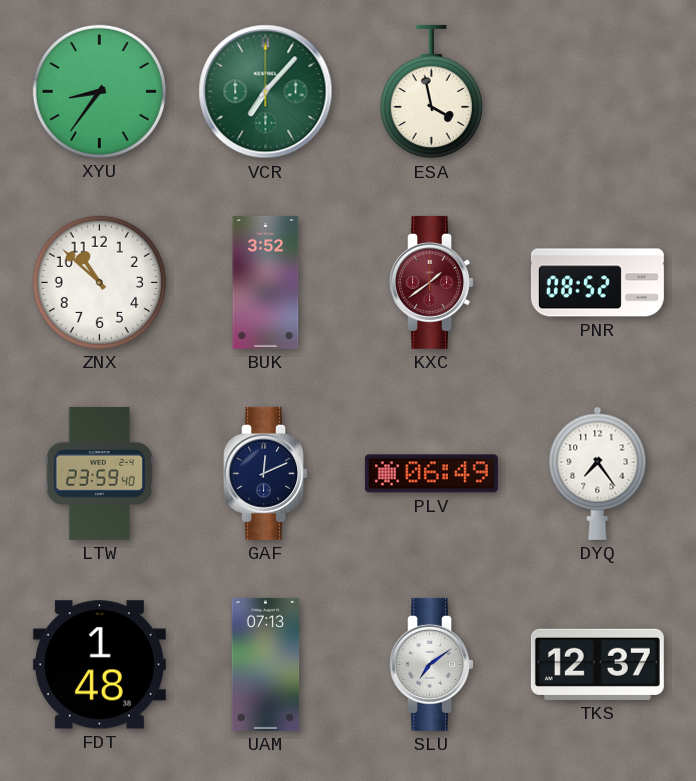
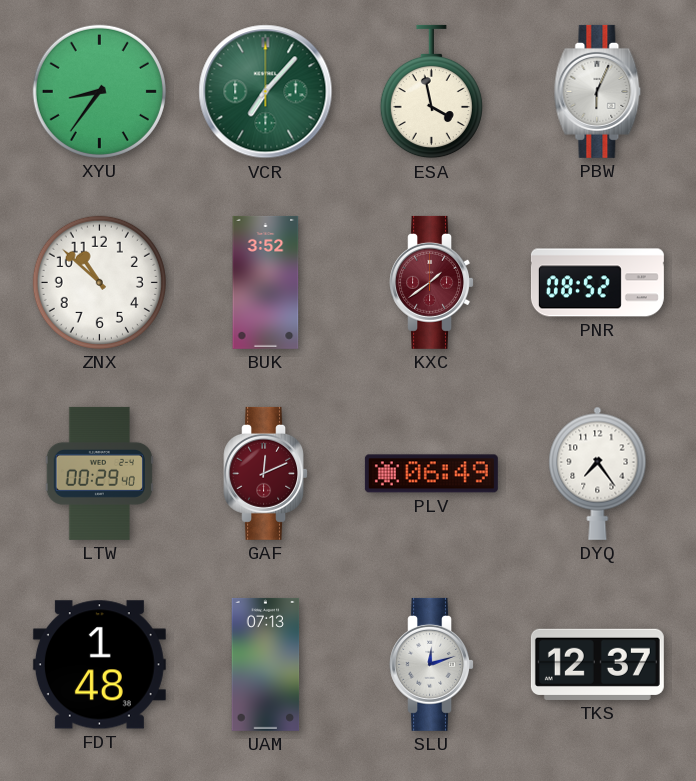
PBW: none -> 6:04
LTW: 23:59 -> 00:29
GAF dial: navy -> burgundy
SLU: 7:09 -> 12:12
